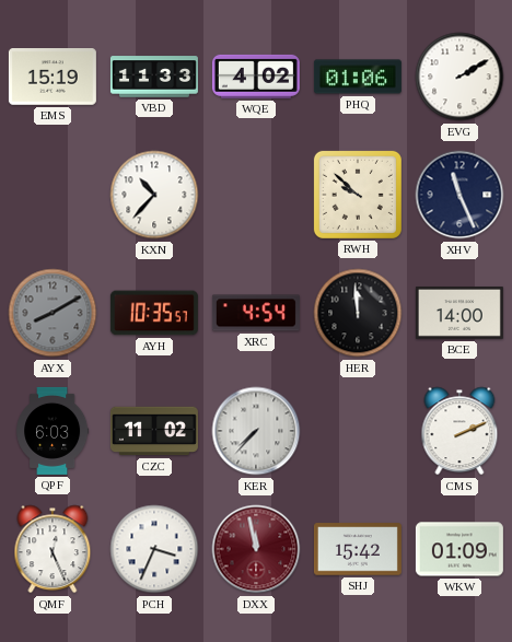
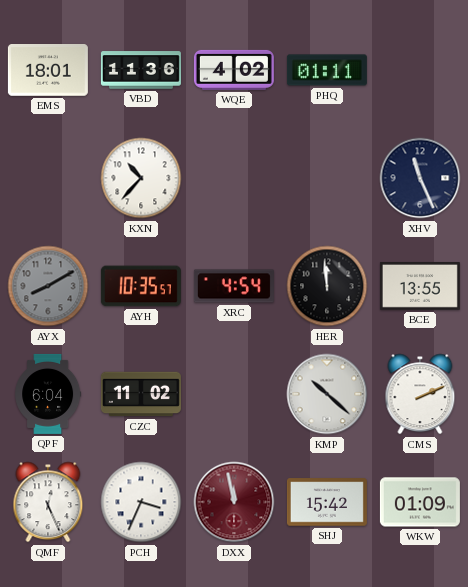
EMS: 15:19 -> 18:01
VBD: 11:33 -> 11:36
PHQ: 01:06 -> 01:11
EVG: 2:10 -> none
RWH: 9:52 -> none
BCE: 14:00 -> 13:55
QPF: 6:03 -> 6:04
KER: 7:37 -> none
KMP: none -> 10:22
